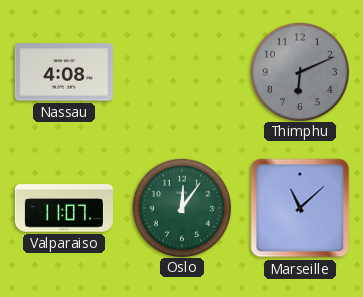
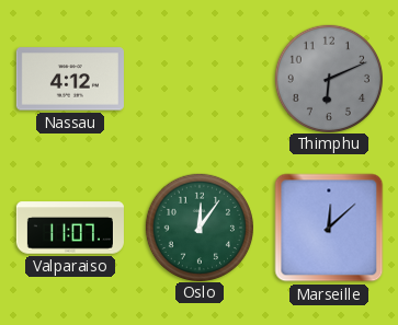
Nassau: 4:08 -> 4:12
Marseille: 11:08 -> 12:08
